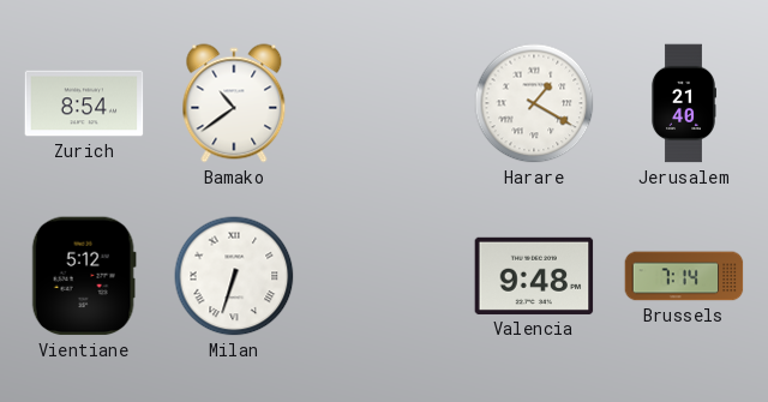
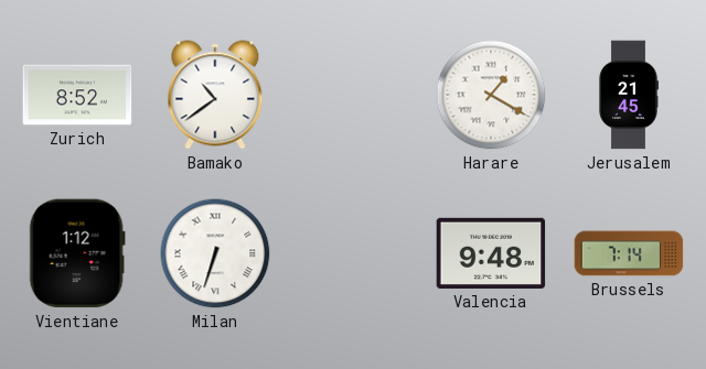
Zurich: 8:54 -> 8:52
Jerusalem: 21:40 -> 21:45
Vientiane: 5:12 -> 1:12
